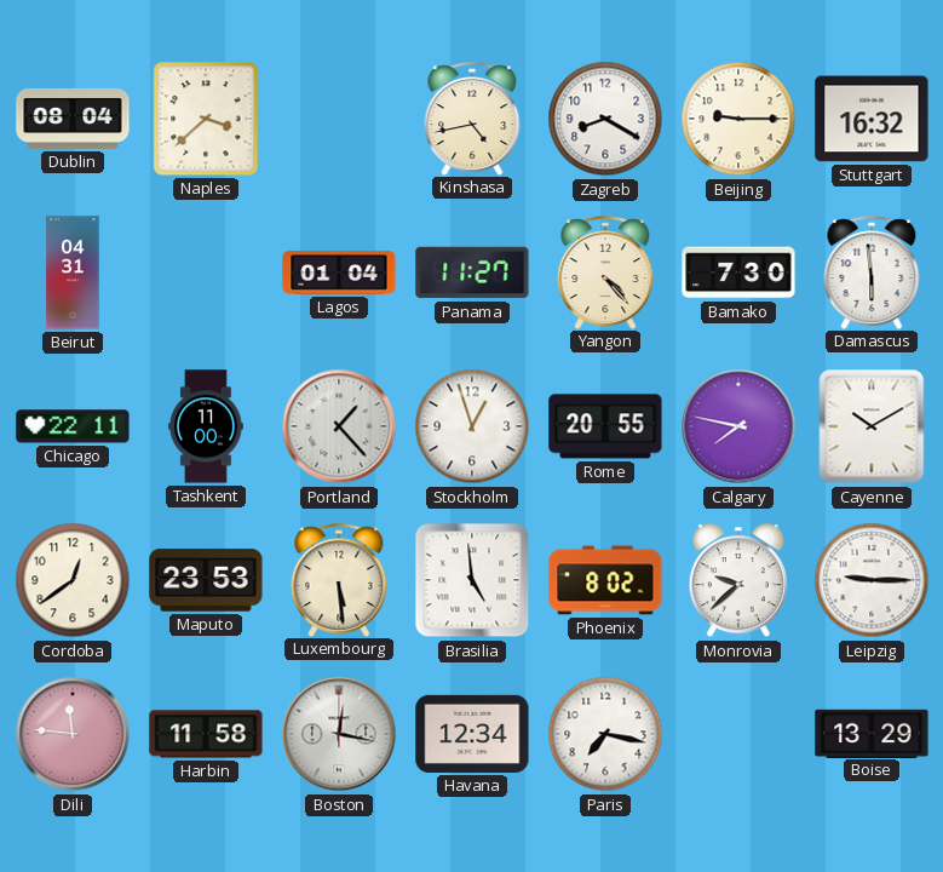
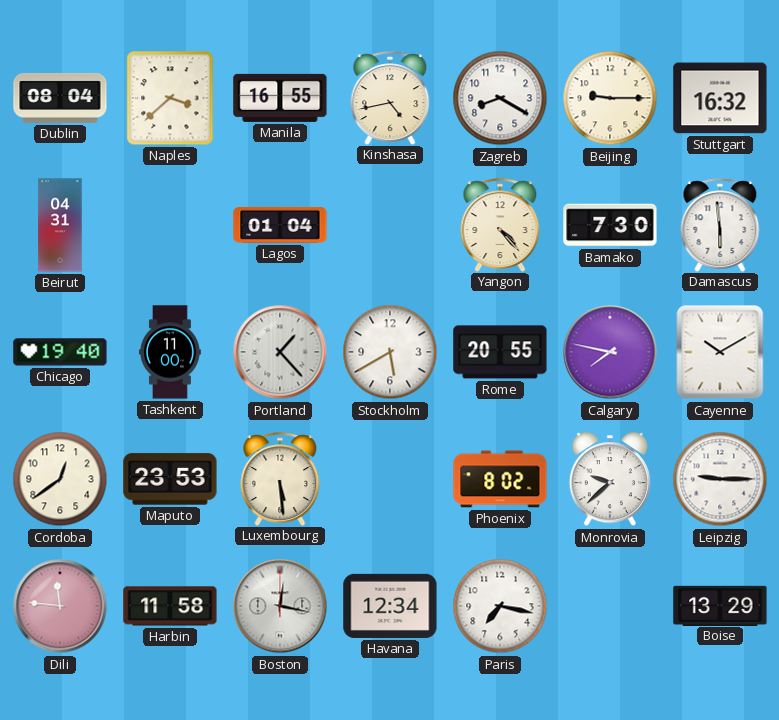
Manila: none -> 16:55
Panama: 11:27 -> none
Chicago: 22:11 -> 19:40
Stockholm: 12:57 -> 5:40
Brasilia: 4:59 -> none
